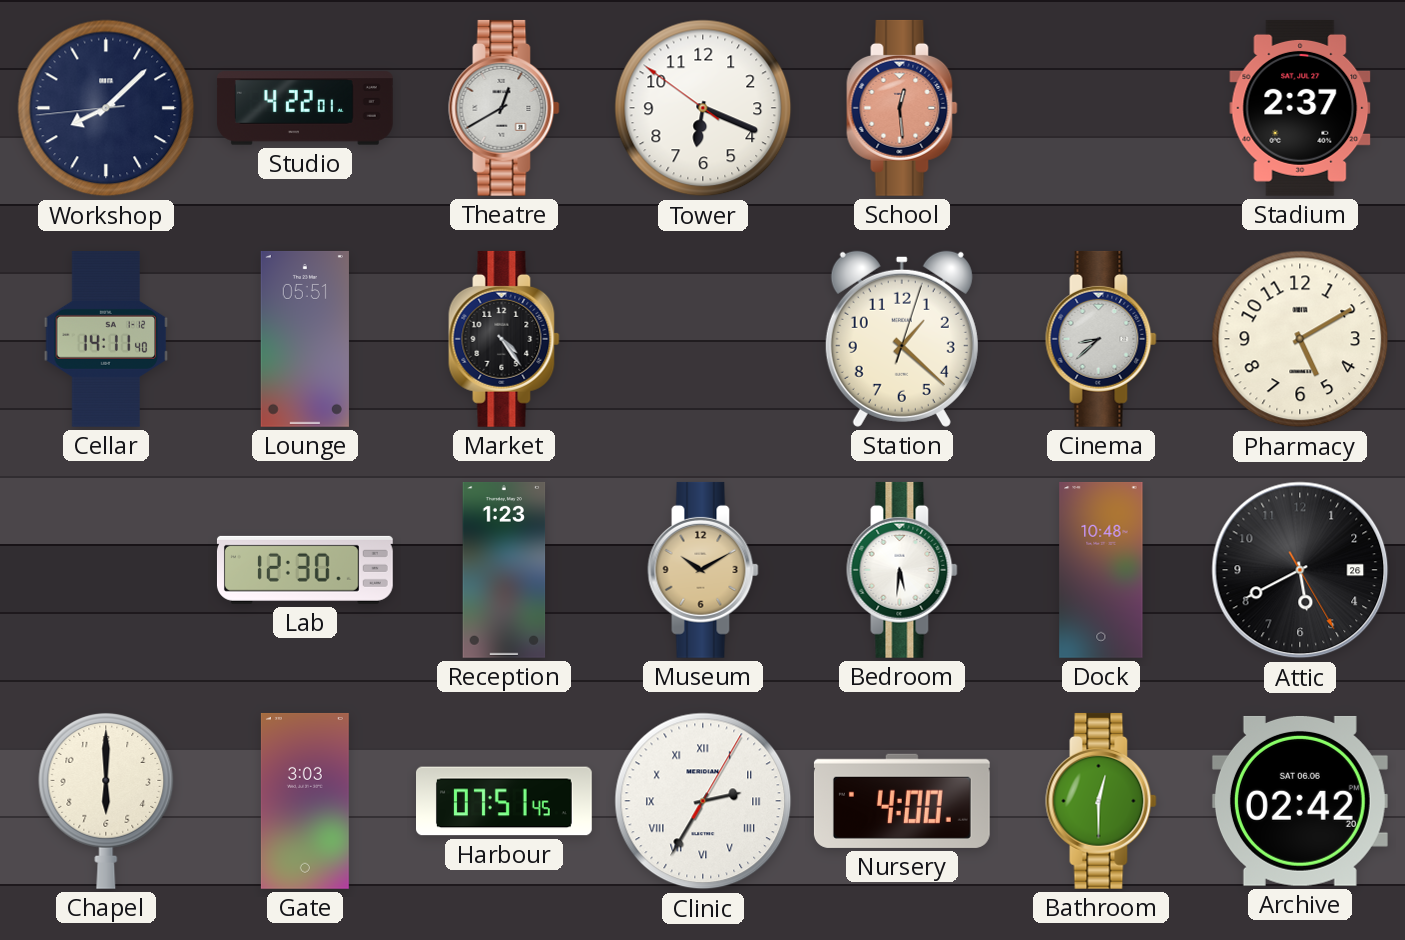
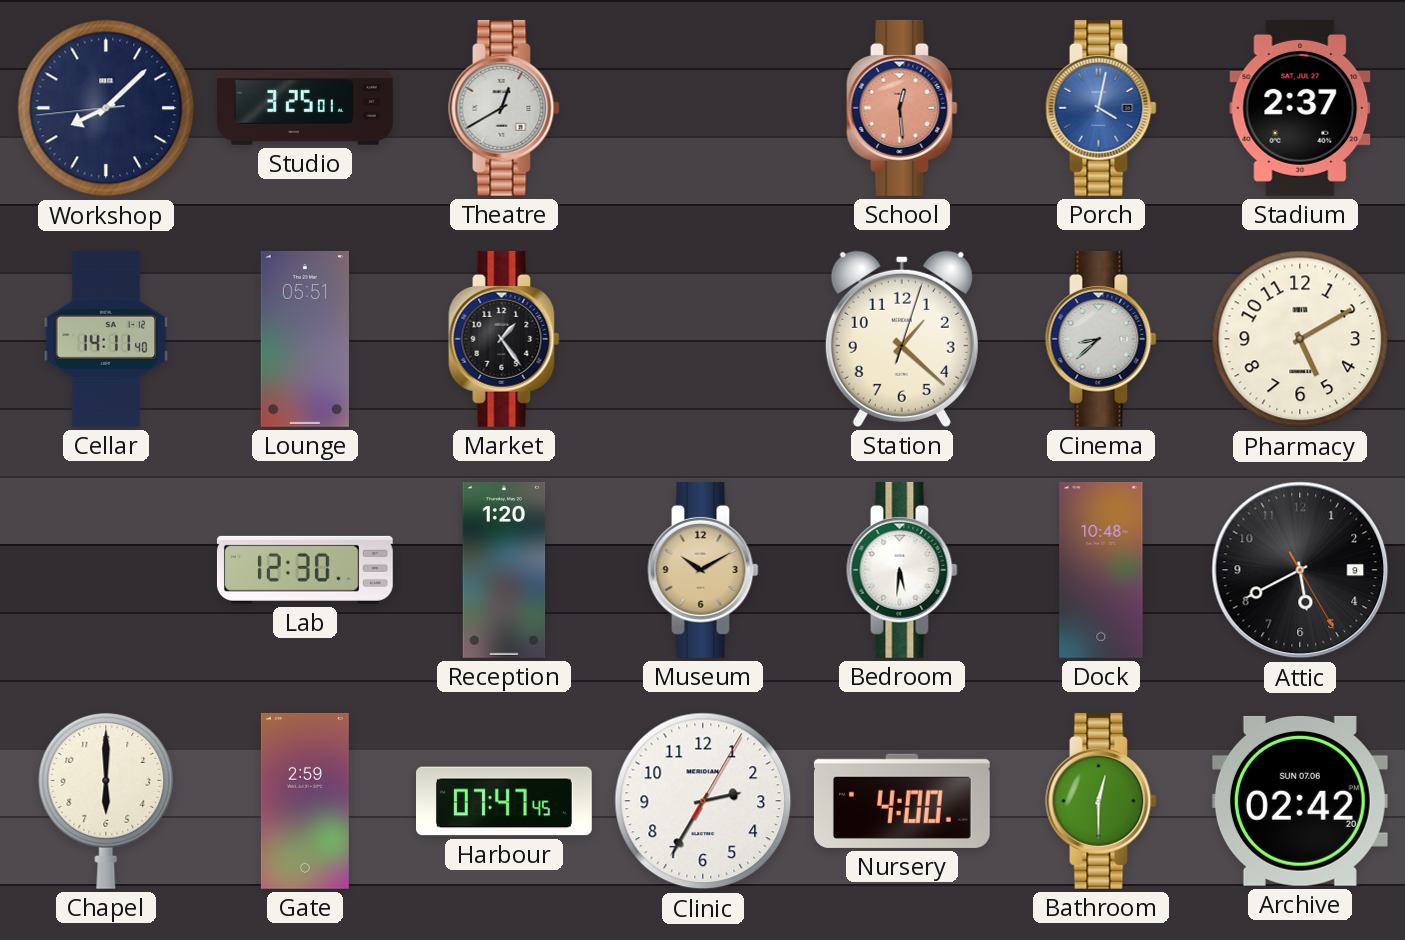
Studio: 4:22 -> 3:25
Tower: 6:18 -> none
Porch: none -> 4:02
Market: 4:24 -> 1:24
Reception: 1:23 -> 1:20
Attic date: 26 -> 9
Gate: 3:03 -> 2:59
Harbour: 07:51 -> 07:47
Clinic numerals: Roman -> Arabic
Archive date: SAT 06.06 -> SUN 07.06
